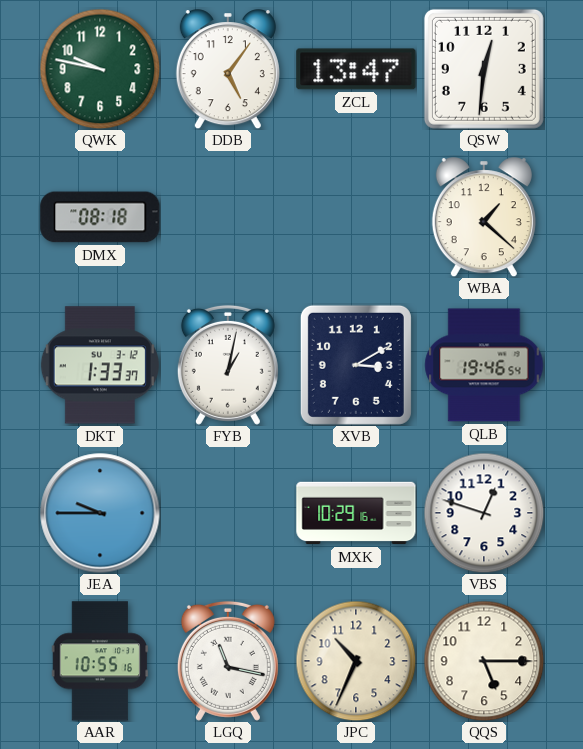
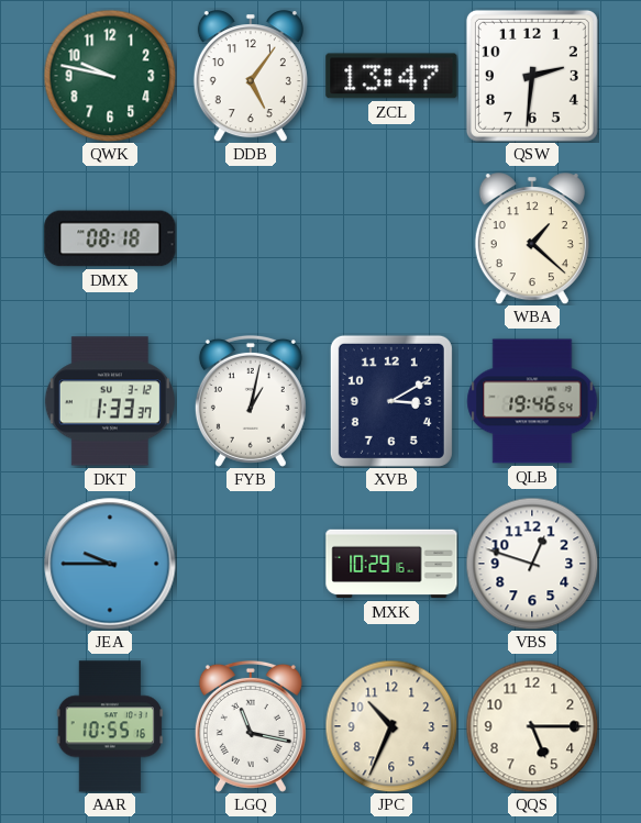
QSW: 12:31 -> 2:31
